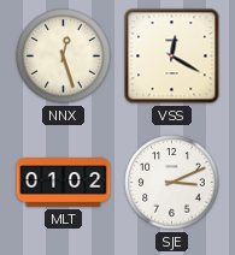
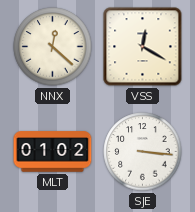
NNX: 12:27 -> 12:22
SJE: 3:11 -> 3:16
